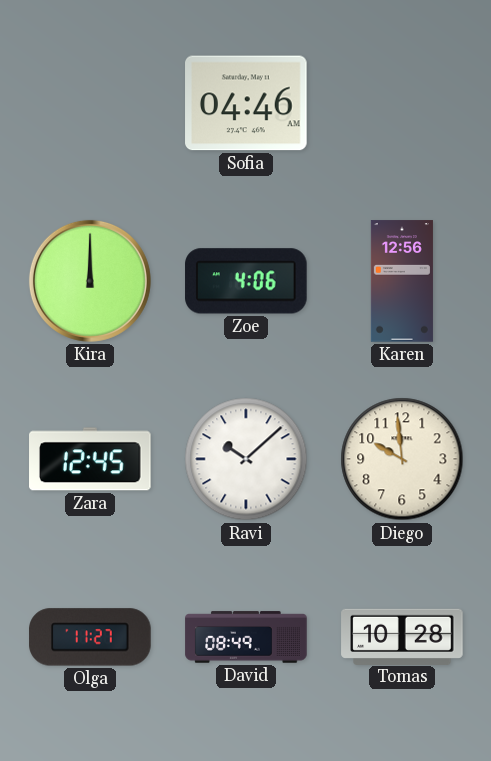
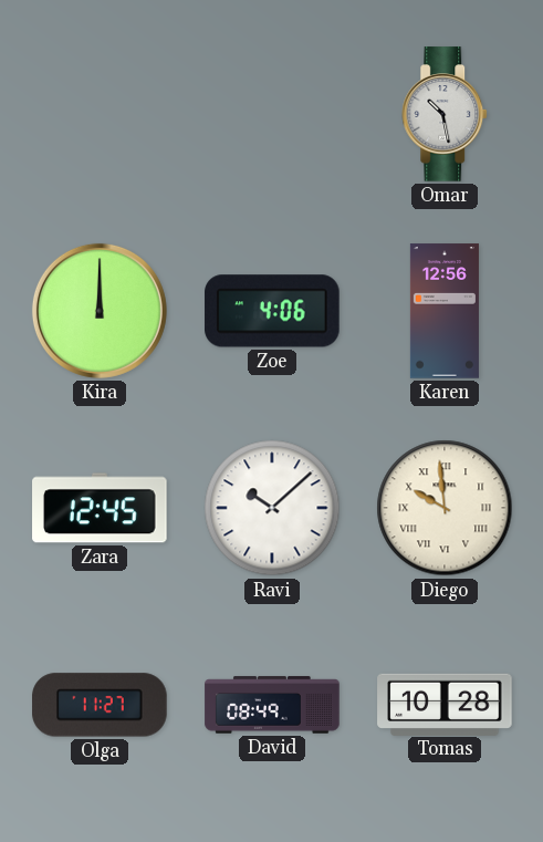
Sofia: 04:46 -> none
Omar: none -> 10:28
Diego numerals: Arabic -> Roman
